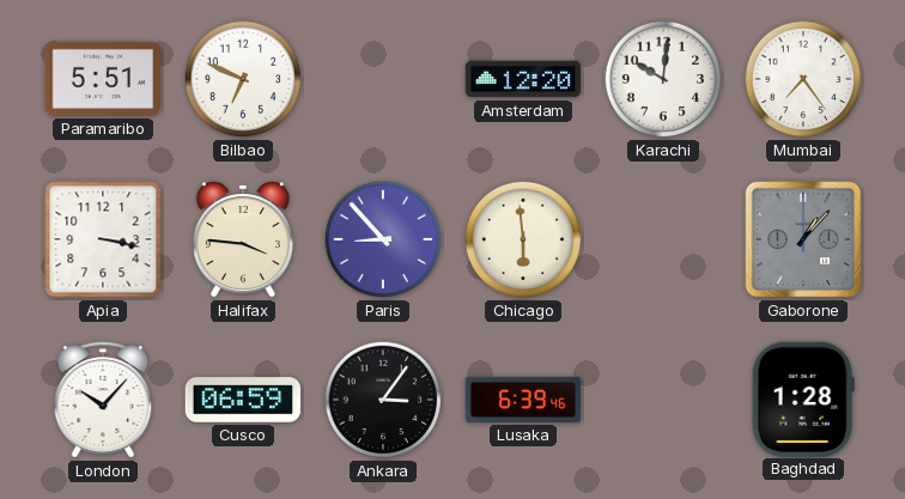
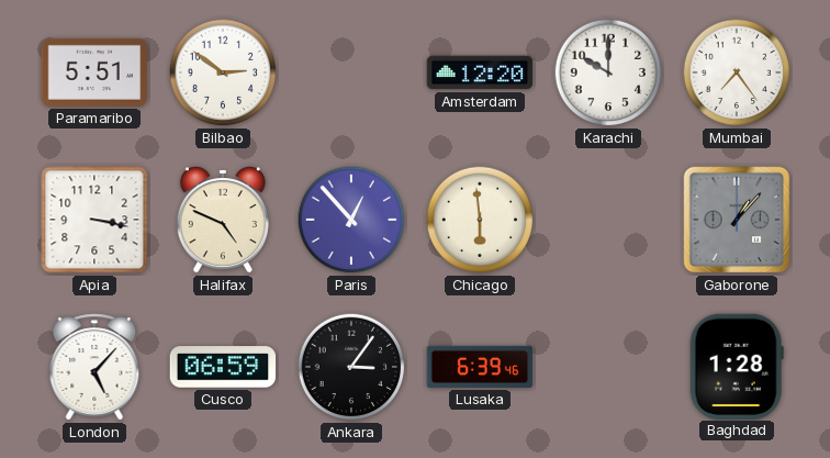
Bilbao: 6:49 -> 2:51
Karachi: 10:01 -> 10:00
Halifax: 3:46 -> 4:49
Paris: 8:53 -> 12:53
London: 10:07 -> 5:07
